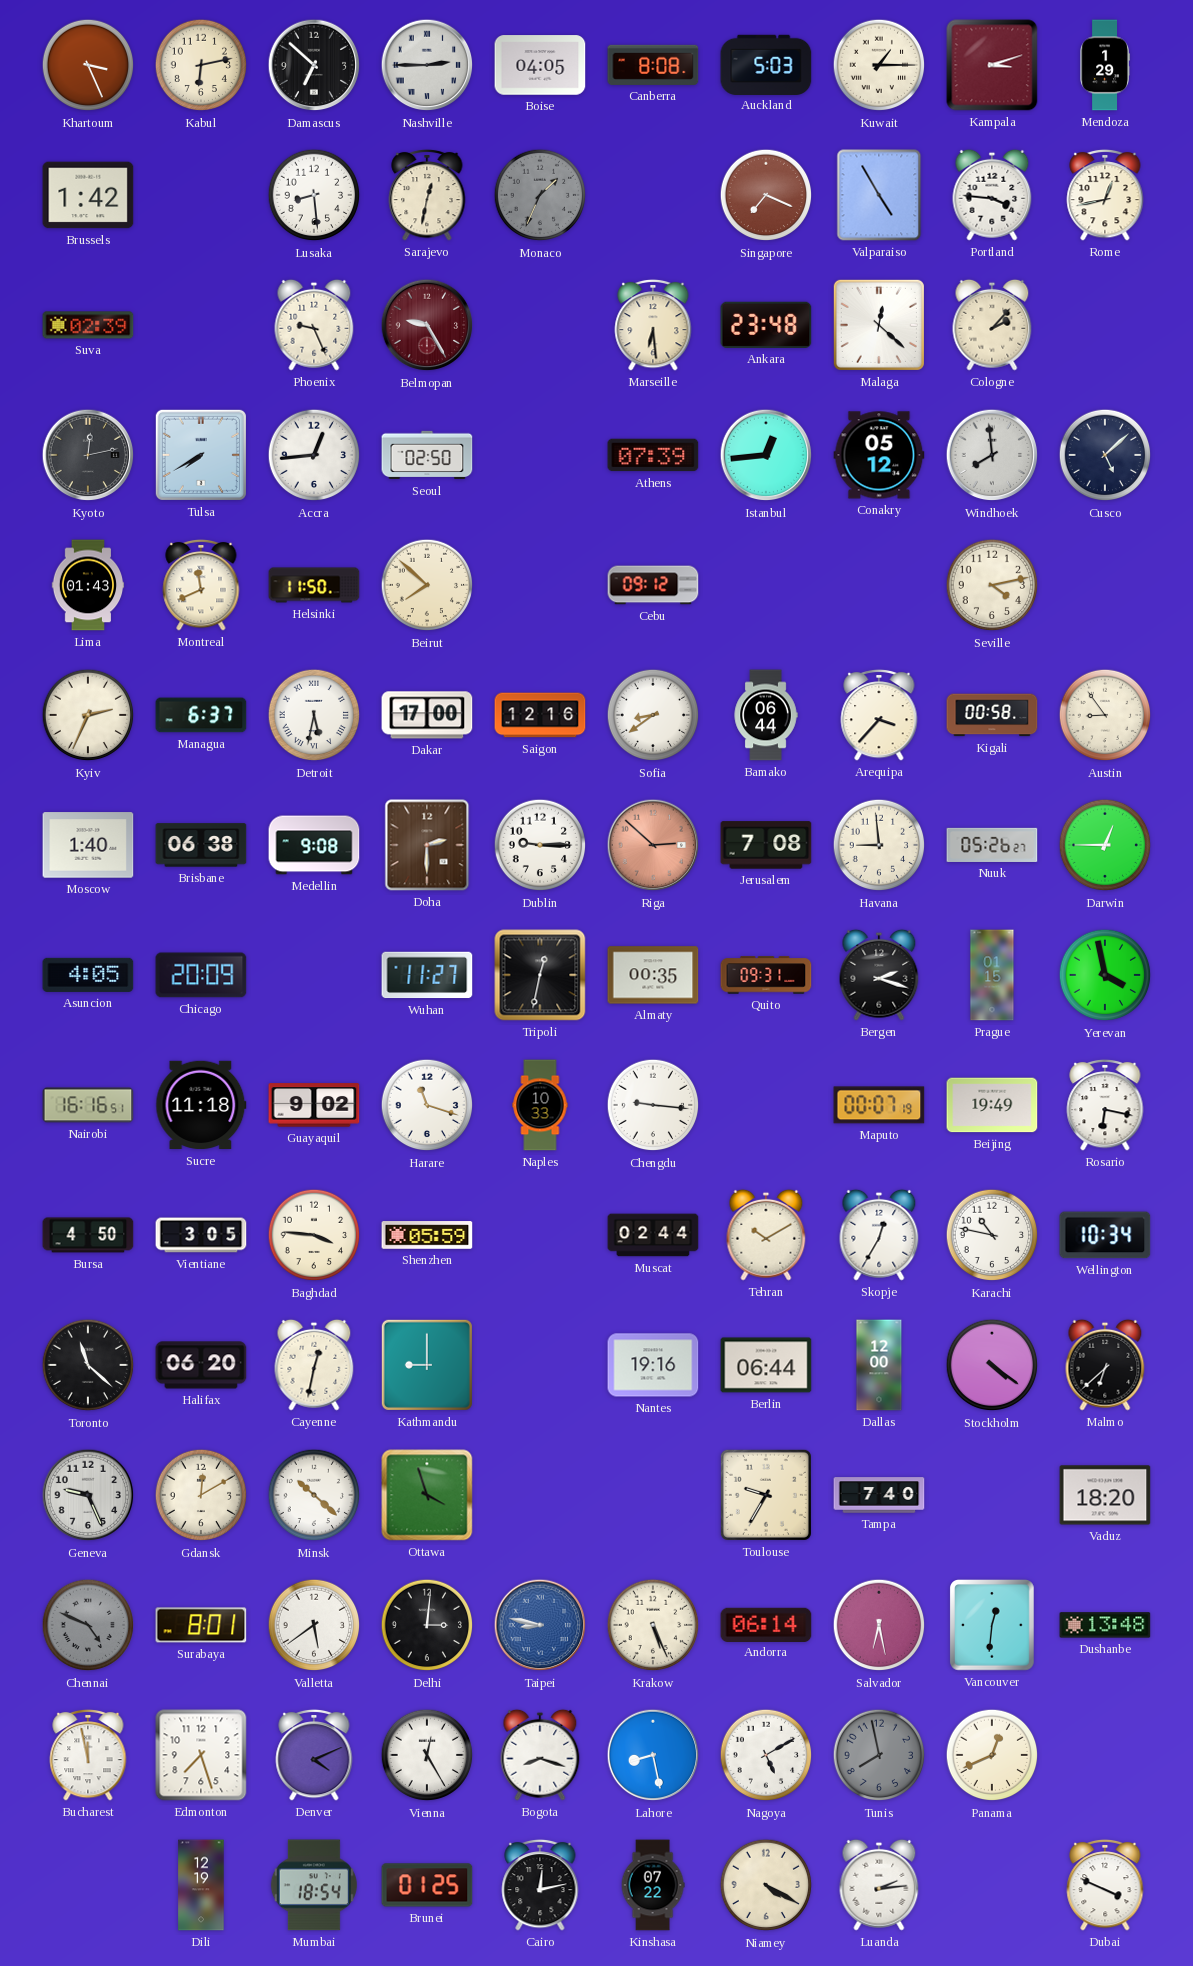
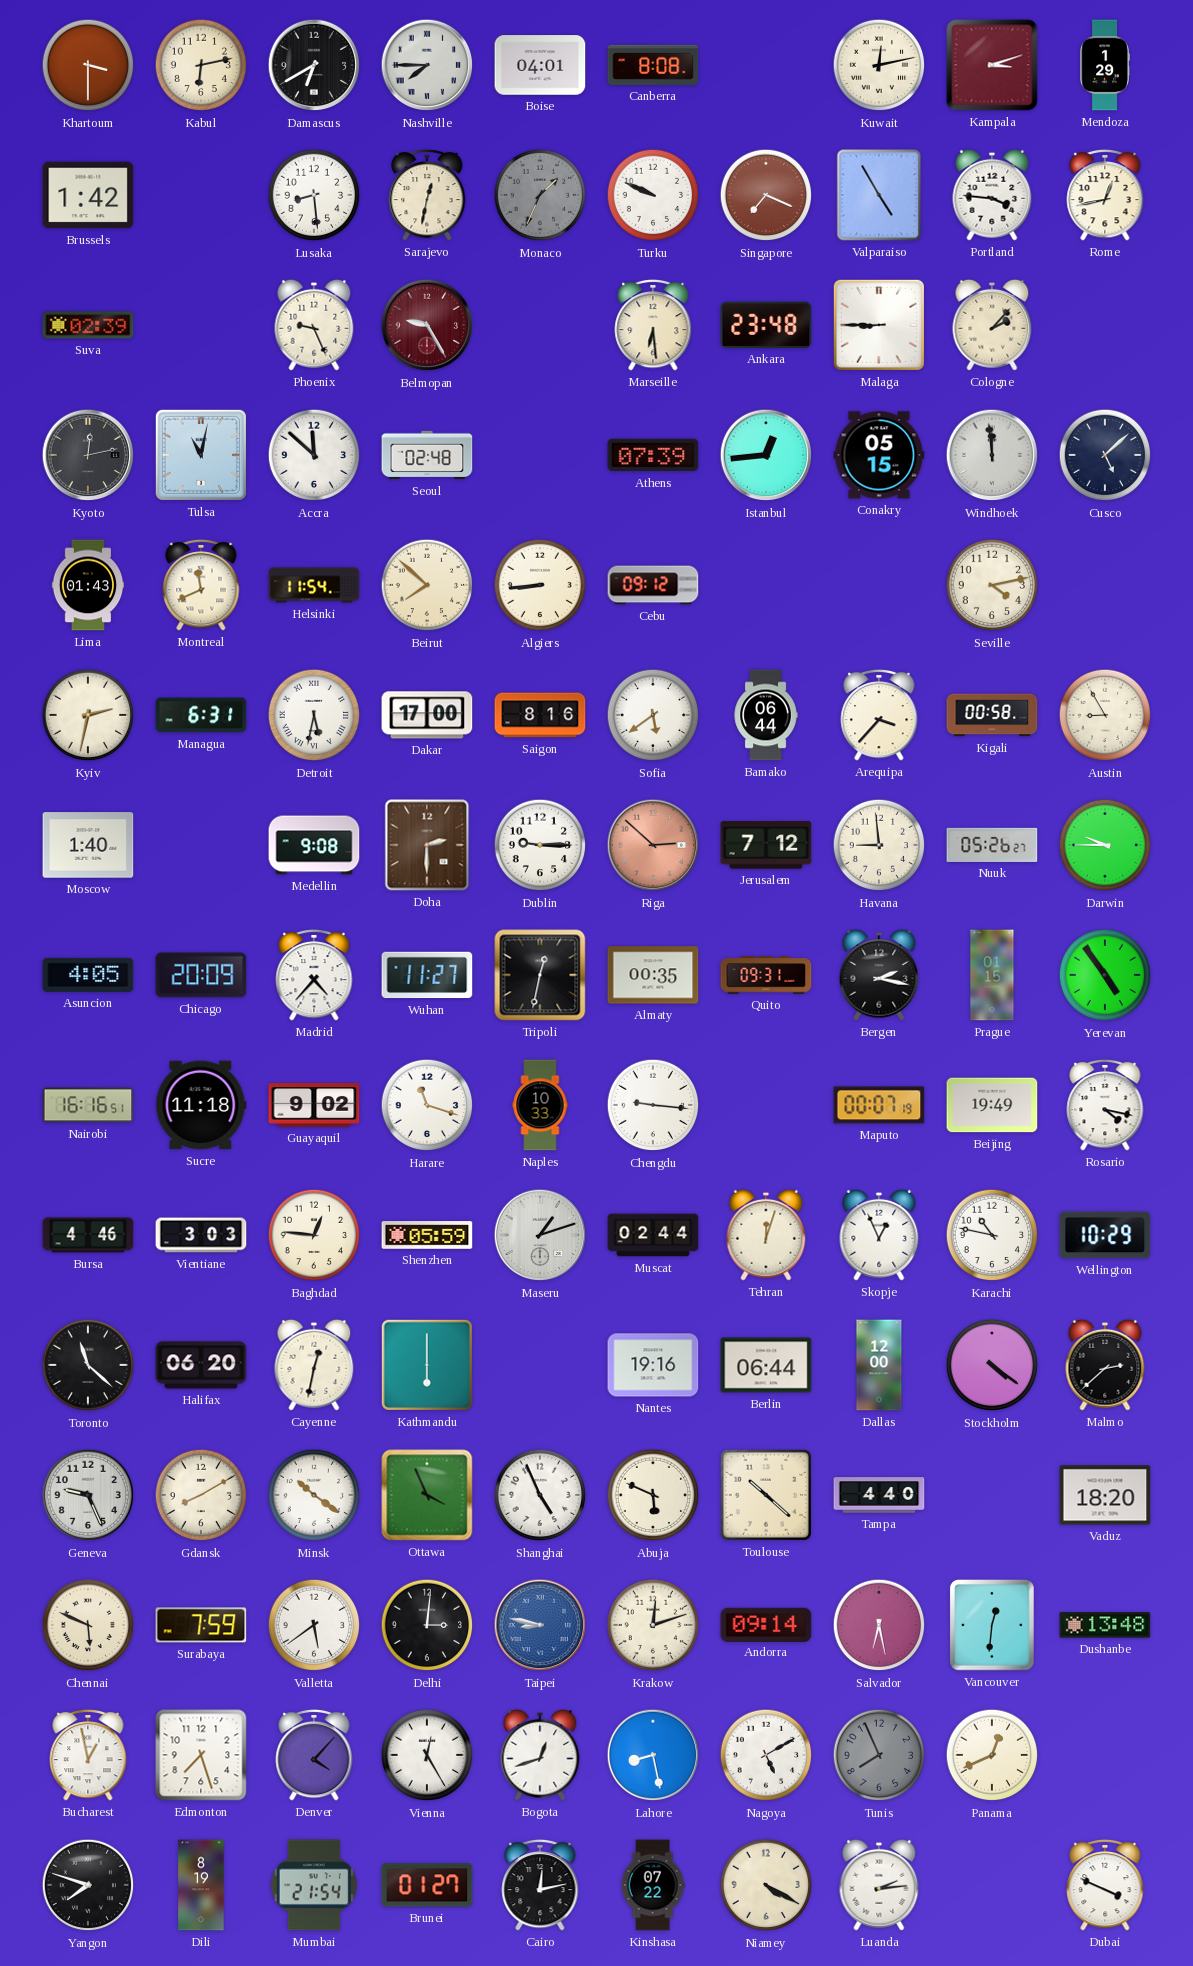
Khartoum: 3:26 -> 3:30
Damascus: 6:52 -> 6:40
Nashville: 2:45 -> 7:45
Boise: 04:05 -> 04:01
Auckland: 5:03 -> none
Kuwait: 1:15 -> 12:13
Turku: none -> 9:49
Malaga: 12:22 -> 8:45
Tulsa: 7:40 -> 11:02
Accra: 12:44 -> 11:52
Seoul: 02:50 -> 02:48
Conakry: 05:12 -> 05:15
Windhoek: 7:59 -> 11:59
Helsinki: 11:50 -> 11:54
Algiers: none -> 8:44
Kyiv: 2:34 -> 2:32
Managua: 6:37 -> 6:31
Saigon: 12:16 -> 8:16
Sofia: 8:39 -> 5:39
Austin: 8:54 -> 8:55
Brisbane: 06:38 -> none
Jerusalem: 7:08 -> 7:12
Darwin: 12:45 -> 9:45
Madrid: none -> 4:37
Bergen: 2:18 -> 2:17
Yerevan: 3:58 -> 4:54
Rosario: 6:17 -> 4:17
Bursa: 4:50 -> 4:46
Vientiane: 3:05 -> 3:03
Baghdad: 3:46 -> 12:46
Maseru: none -> 1:12
Tehran: 10:10 -> 12:03
Skopje: 12:35 -> 12:56
Wellington: 10:34 -> 10:29
Kathmandu: 9:00 -> 6:00
Malmo: 6:38 -> 2:38
Gdansk: 12:10 -> 8:10
Minsk: 10:22 -> 10:21
Ottawa: 3:57 -> 3:56
Shanghai: none -> 4:56
Abuja: none -> 5:49
Toulouse: 9:35 -> 10:22
Tampa: 7:40 -> 4:40
Chennai: 4:49 -> 5:49
Chennai dial: grey -> cream
Surabaya: 8:01 -> 7:59
Krakow: 5:26 -> 12:12
Andorra: 06:14 -> 09:14
Bucharest: 11:58 -> 12:58
Denver: 4:11 -> 4:07
Bogota: 8:18 -> 12:42
Tunis: 7:58 -> 7:56
Yangon: none -> 7:48
Dili: 12:19 -> 8:19
Mumbai: 18:54 -> 21:54
Brunei: 01:25 -> 01:27
